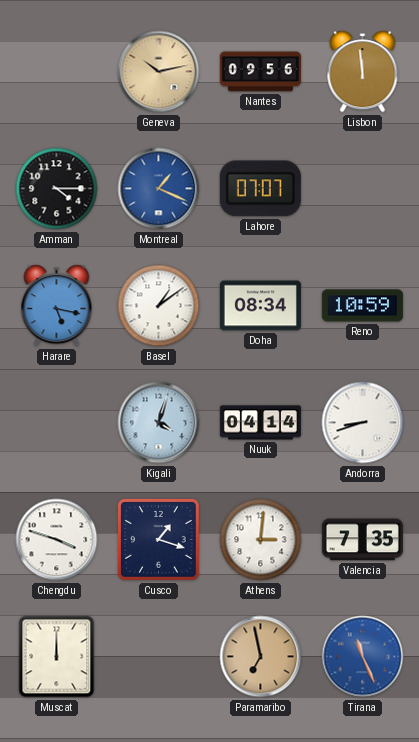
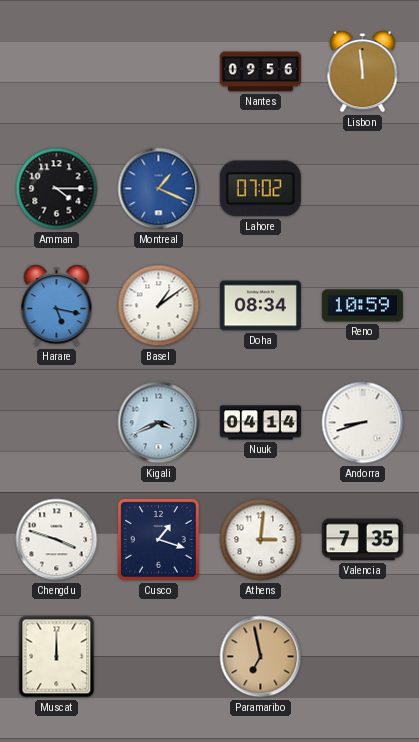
Geneva: 10:13 -> none
Lahore: 07:07 -> 07:02
Kigali: 4:03 -> 3:41
Tirana: 11:26 -> none
